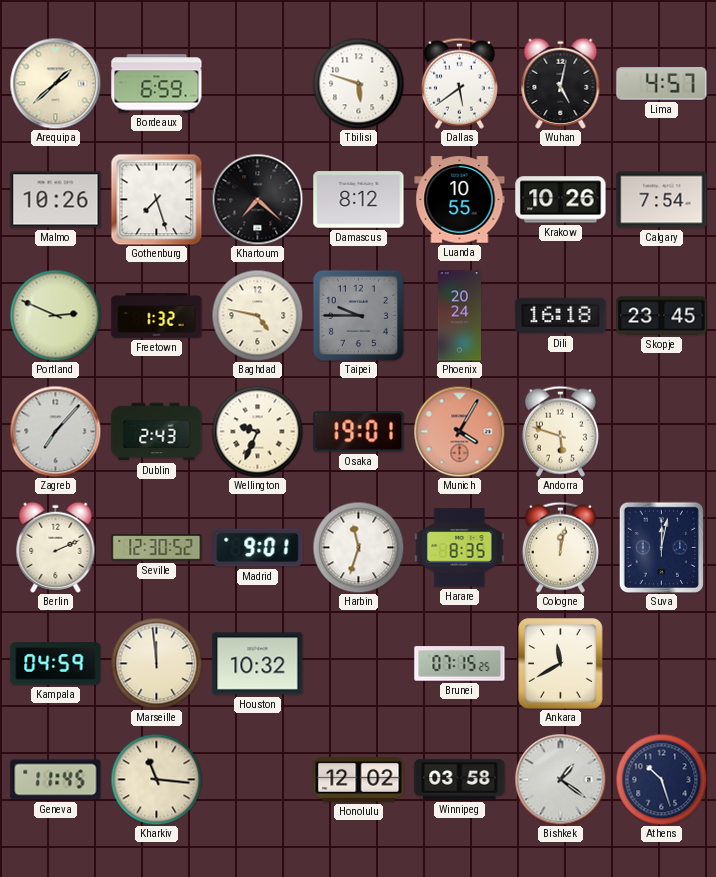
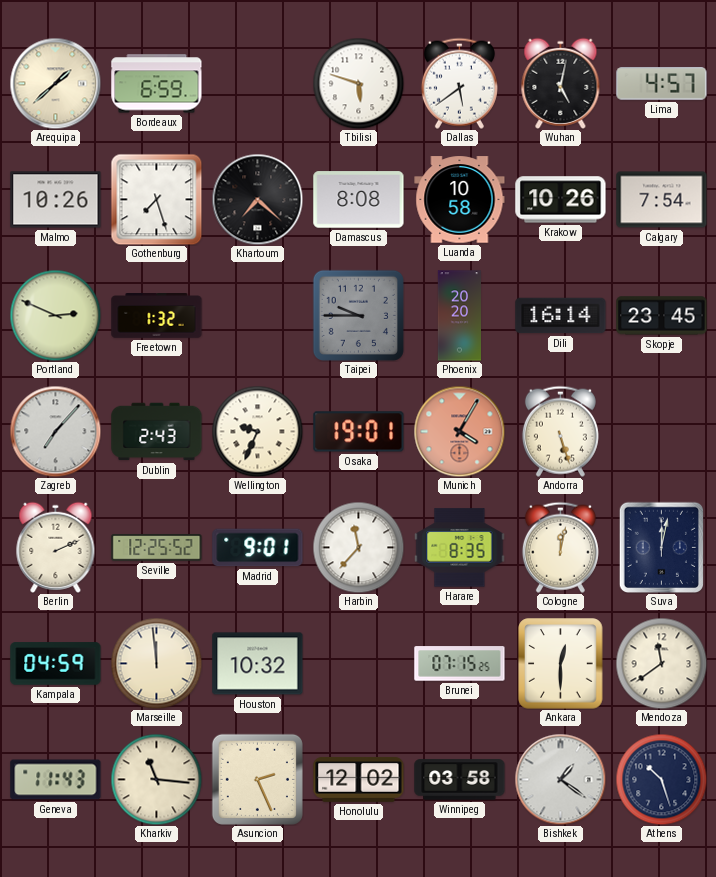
Damascus: 8:12 -> 8:08
Luanda: 10:55 -> 10:58
Baghdad: 4:47 -> none
Phoenix: 20:24 -> 20:20
Dili: 16:18 -> 16:14
Andorra: 5:48 -> 5:27
Seville: 12:30 -> 12:25
Harbin: 11:33 -> 11:37
Ankara: 11:40 -> 12:30
Mendoza: none -> 11:39
Geneva: 11:45 -> 11:43
Asuncion: none -> 2:26
